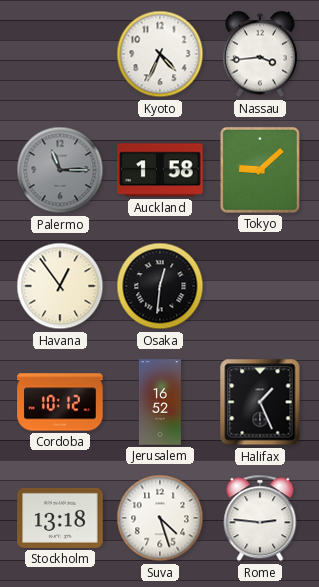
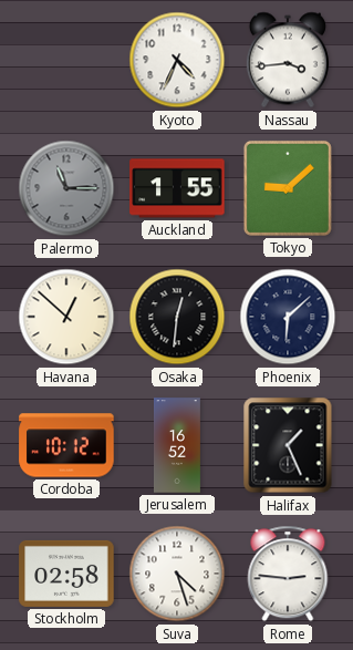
Auckland: 1:58 -> 1:55
Havana: 12:54 -> 12:52
Phoenix: none -> 6:08
Stockholm: 13:18 -> 02:58
